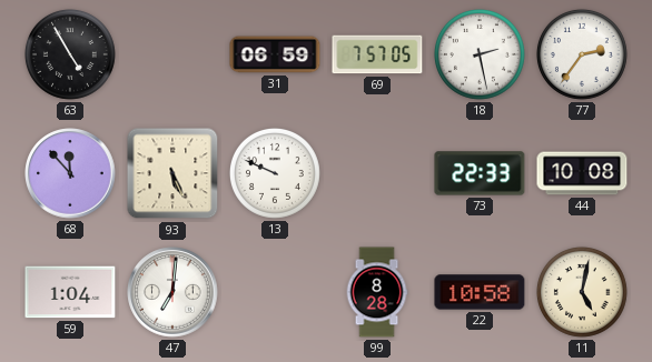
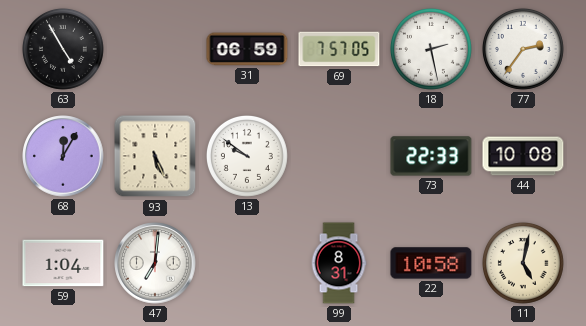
68: 11:53 -> 12:05
13: 9:49 -> 9:51
99: 8:28 -> 8:31
